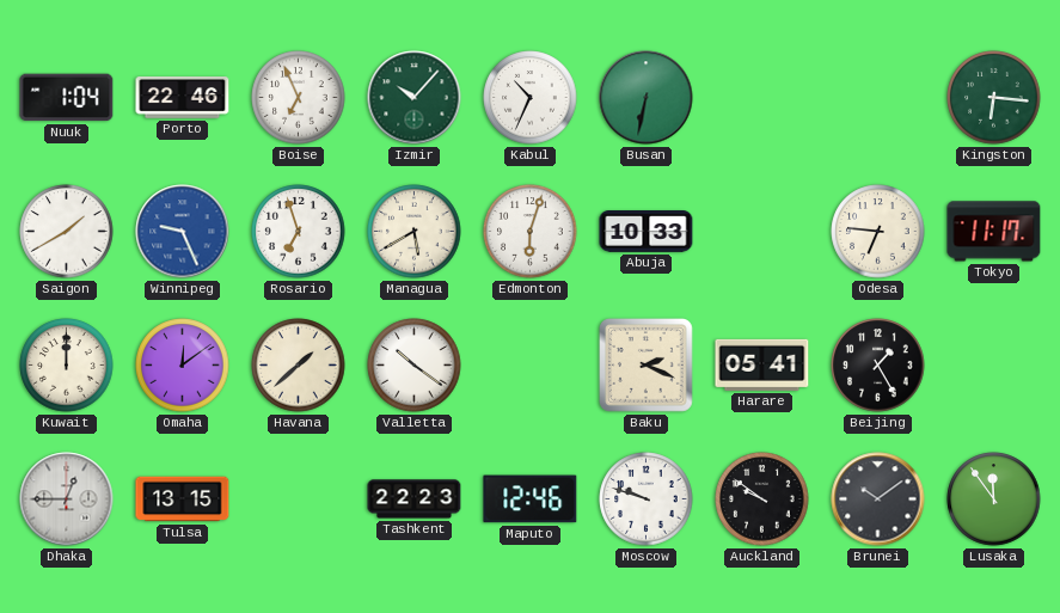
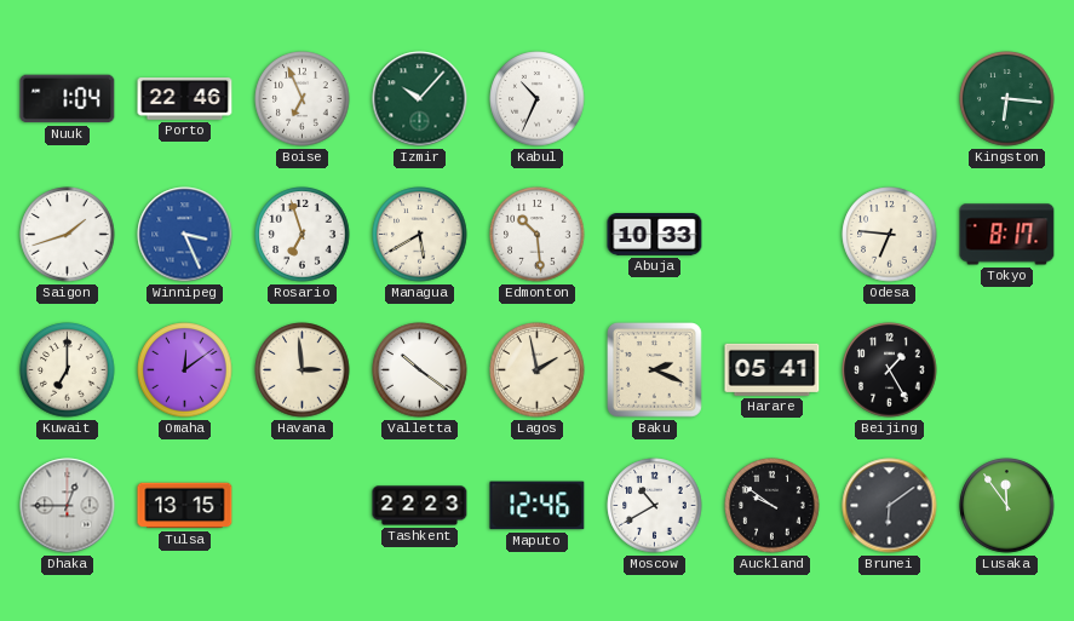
Busan: 6:32 -> none
Saigon: 1:40 -> 1:42
Winnipeg: 9:26 -> 3:26
Edmonton: 6:03 -> 10:29
Tokyo: 11:17 -> 8:17
Kuwait: 12:00 -> 7:00
Havana: 1:38 -> 2:59
Lagos: none -> 1:58
Moscow: 9:48 -> 10:40
Brunei: 10:09 -> 6:09
